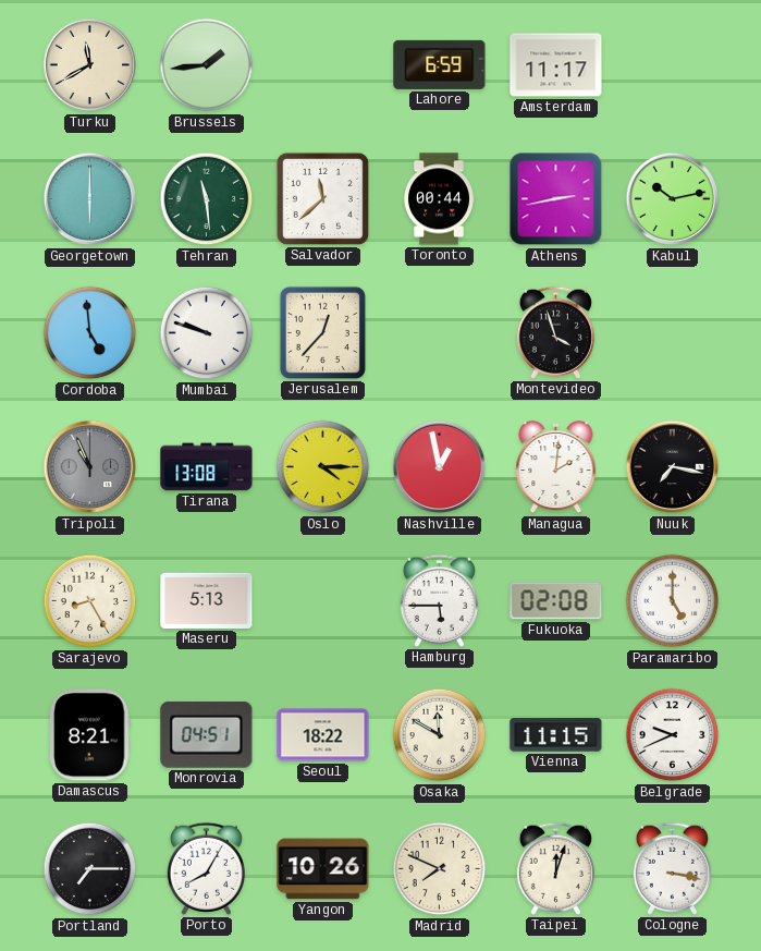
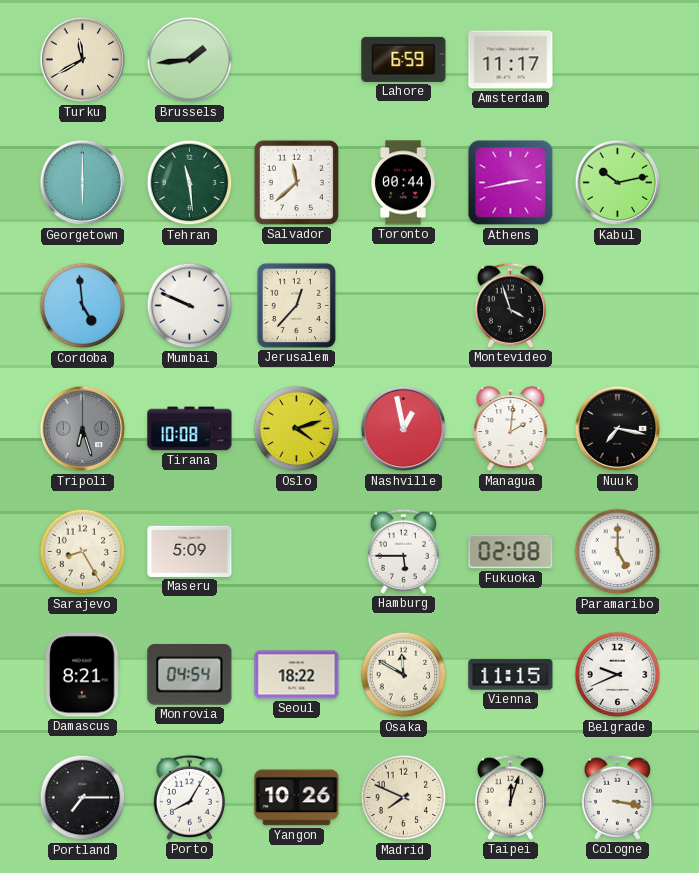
Mumbai: 9:48 -> 9:49
Tripoli: 10:56 -> 6:27
Tirana: 13:08 -> 10:08
Oslo: 4:15 -> 4:12
Maseru: 5:13 -> 5:09
Monrovia: 04:51 -> 04:54
